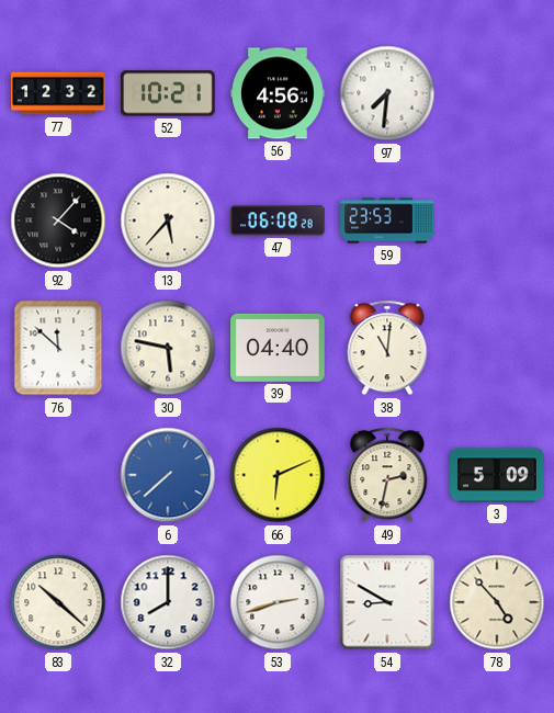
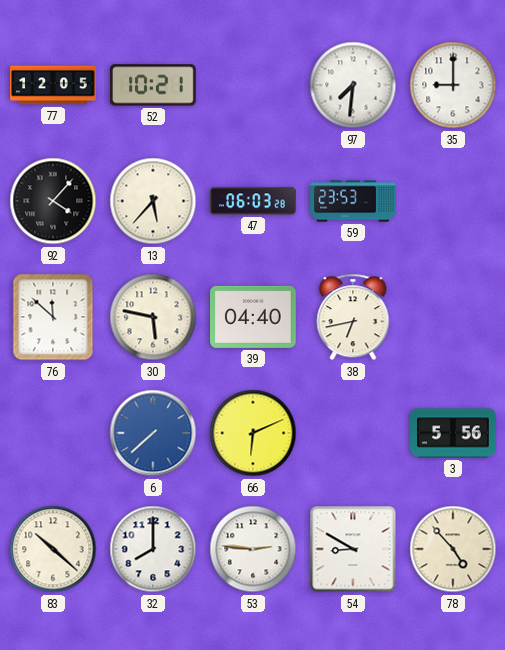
77: 12:32 -> 12:05
56: 4:56 -> none
35: none -> 9:00
47: 06:08 -> 06:03
38: 11:01 -> 6:43
49: 2:32 -> none
3: 5:09 -> 5:56
53: 2:42 -> 2:46
